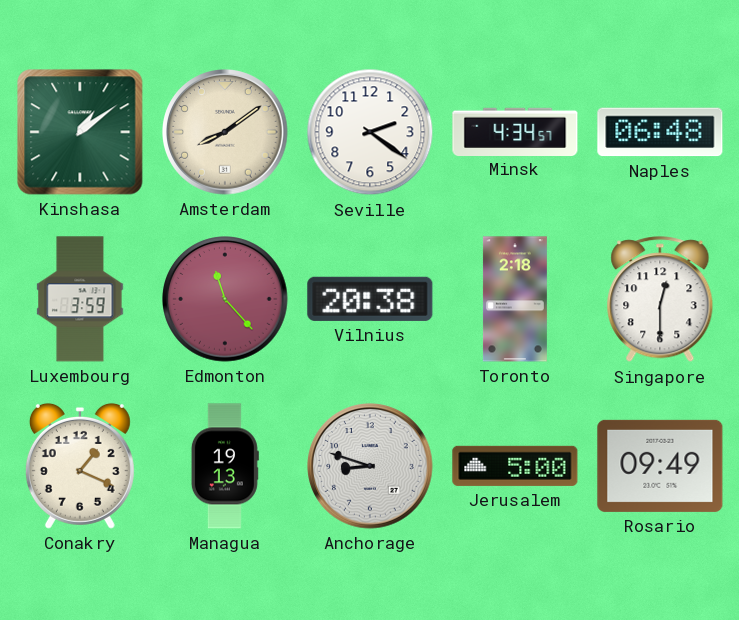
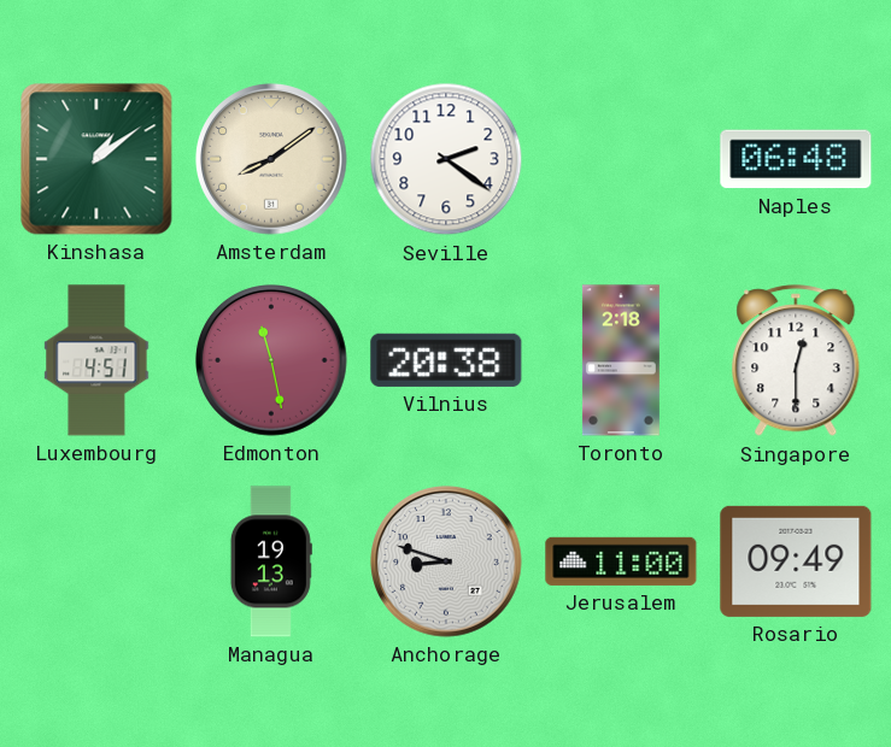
Minsk: 4:34 -> none
Luxembourg: 3:59 -> 4:51
Edmonton: 11:23 -> 11:28
Conakry: 1:19 -> none
Jerusalem: 5:00 -> 11:00
